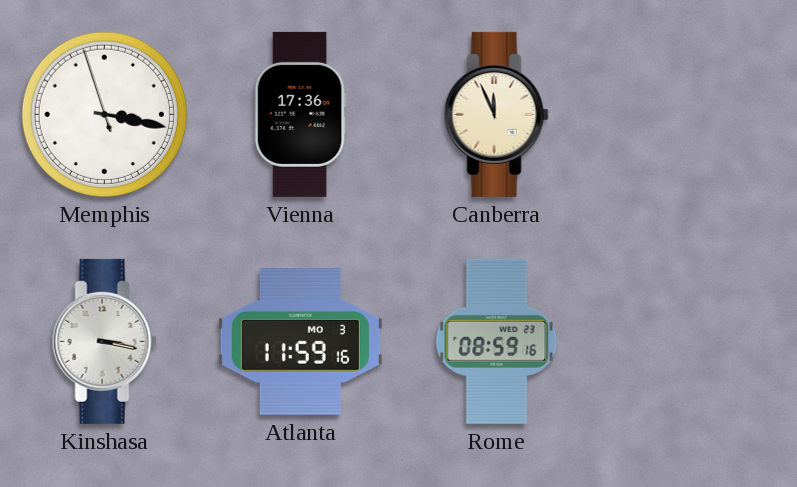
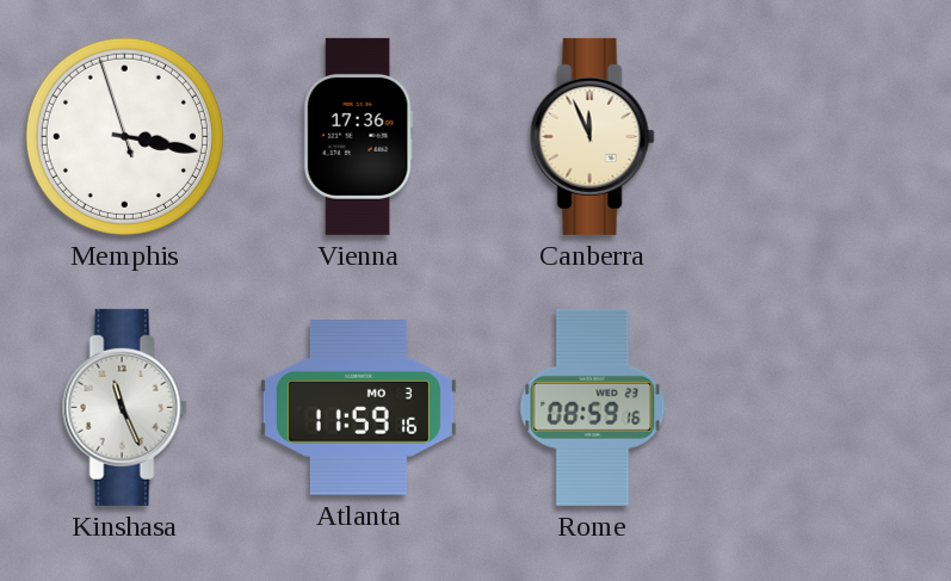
Kinshasa: 3:17 -> 11:26
